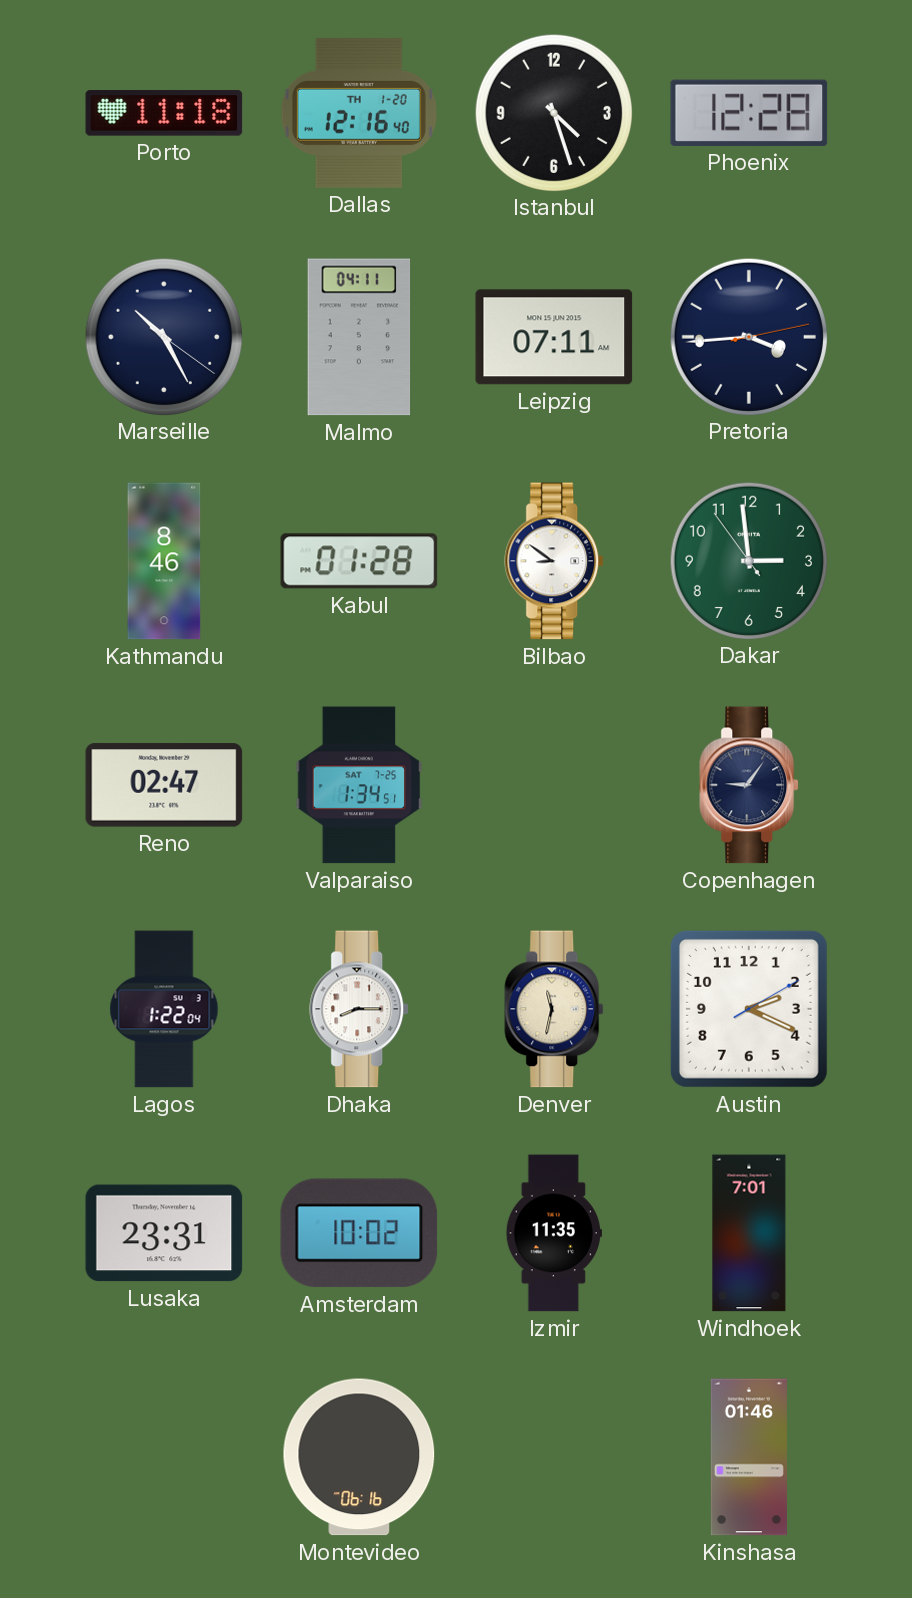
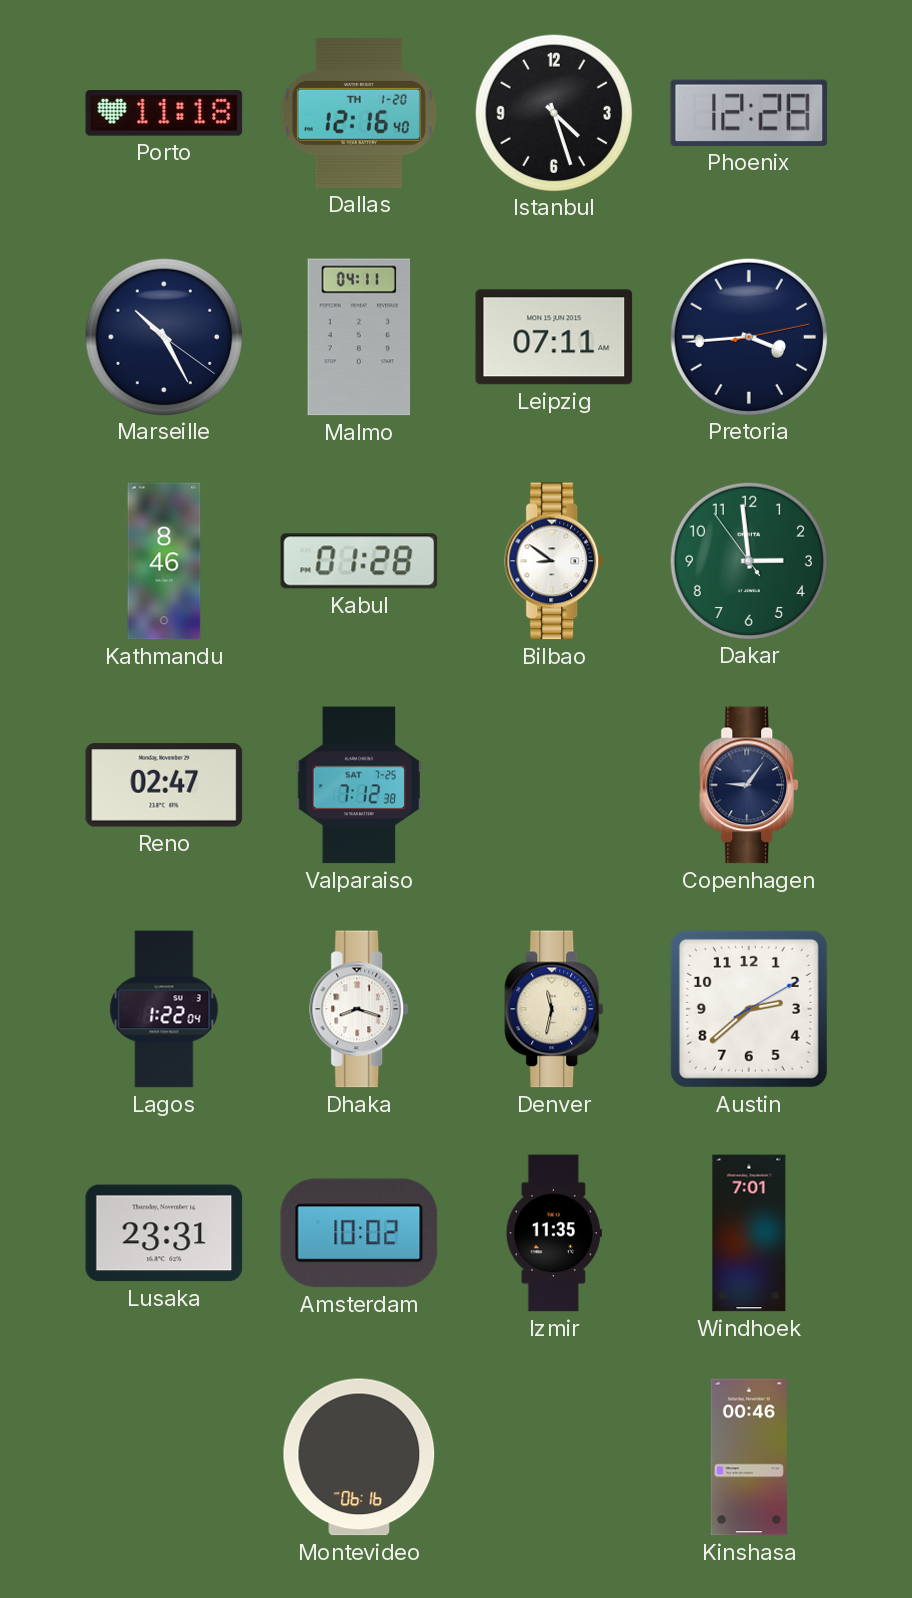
Valparaiso: 1:34 -> 7:12
Dhaka: 8:15 -> 8:18
Austin: 2:19 -> 2:38
Kinshasa: 01:46 -> 00:46
